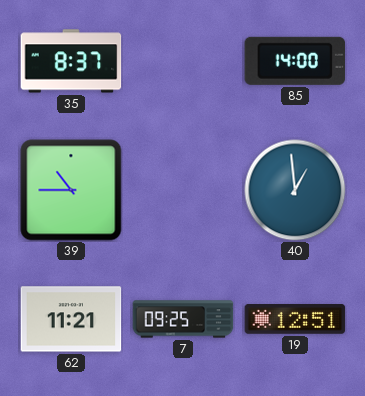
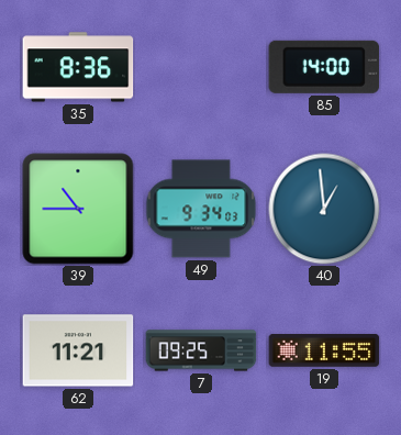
35: 8:37 -> 8:36
49: none -> 9:34
19: 12:51 -> 11:55
